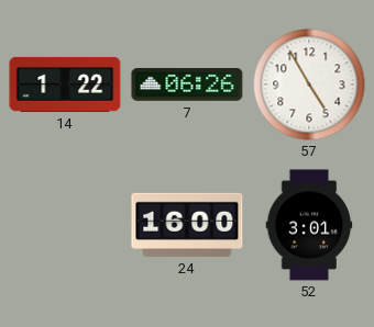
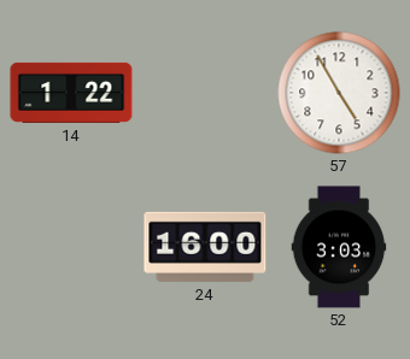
7: 06:26 -> none
52: 3:01 -> 3:03
